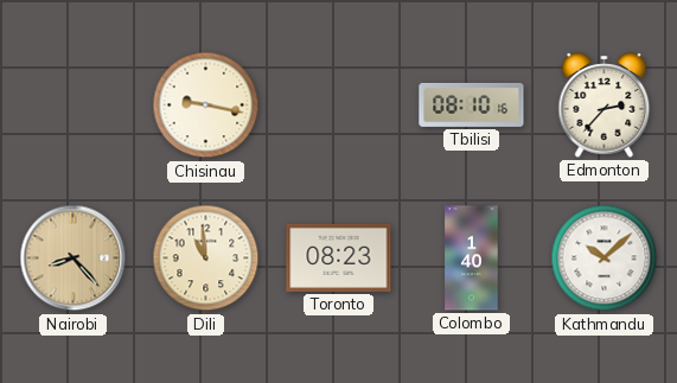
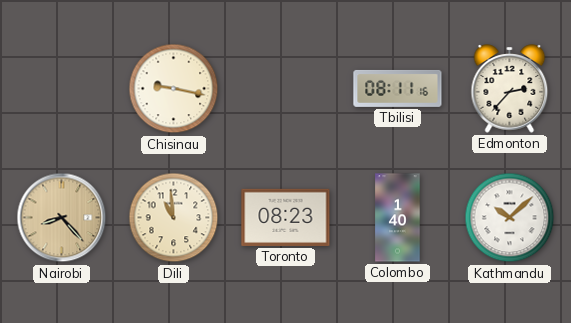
Tbilisi: 08:10 -> 08:11
